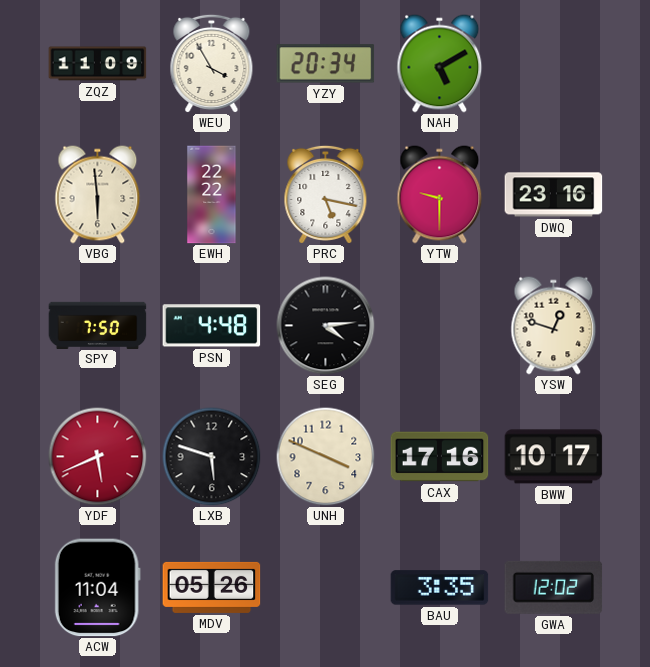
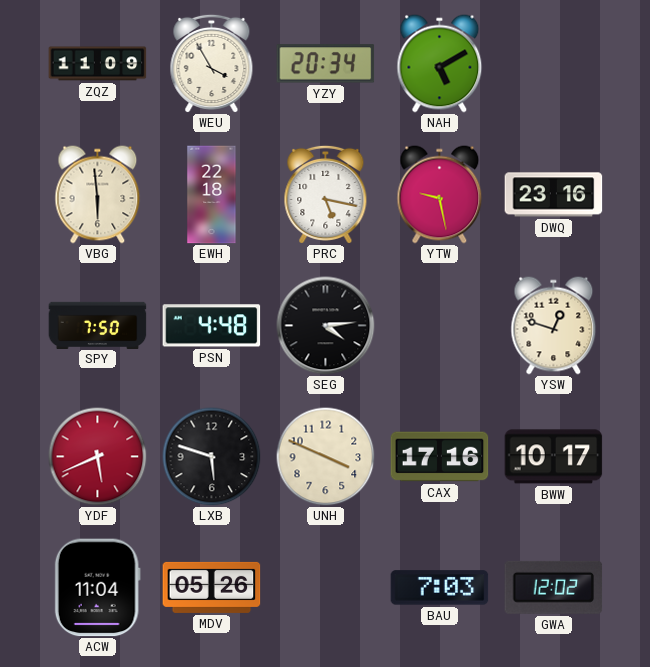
EWH: 22:22 -> 22:18
YTW: 9:30 -> 9:28
BAU: 3:35 -> 7:03
